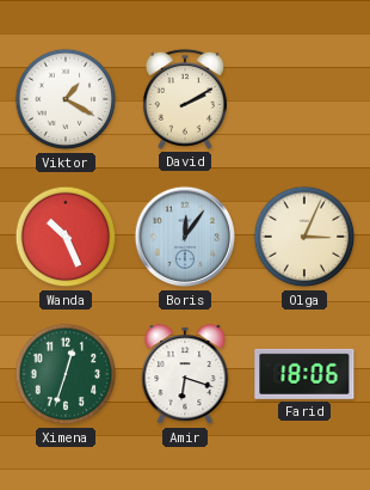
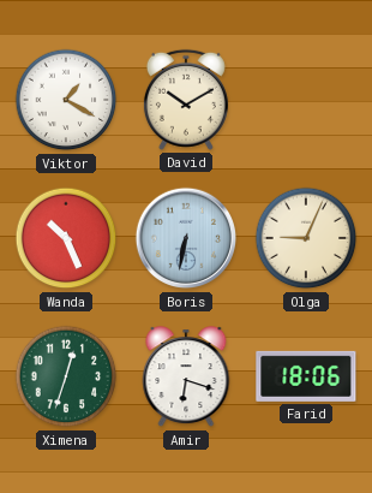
David: 2:10 -> 10:10
Boris: 12:06 -> 6:32
Olga: 3:04 -> 9:04
